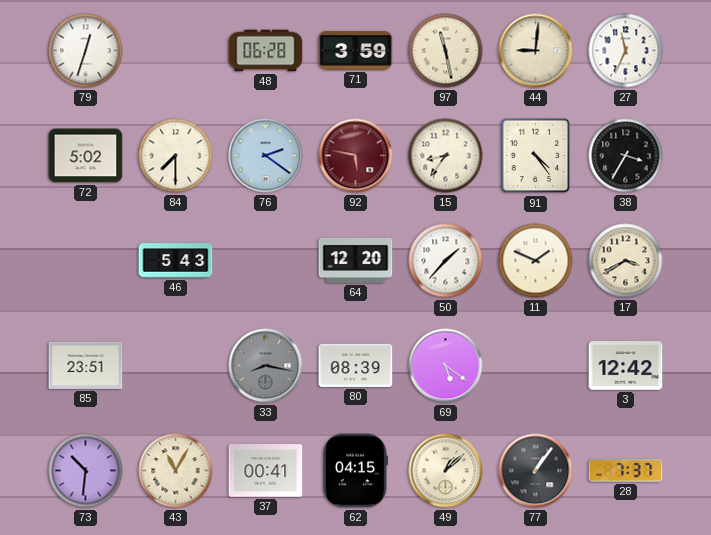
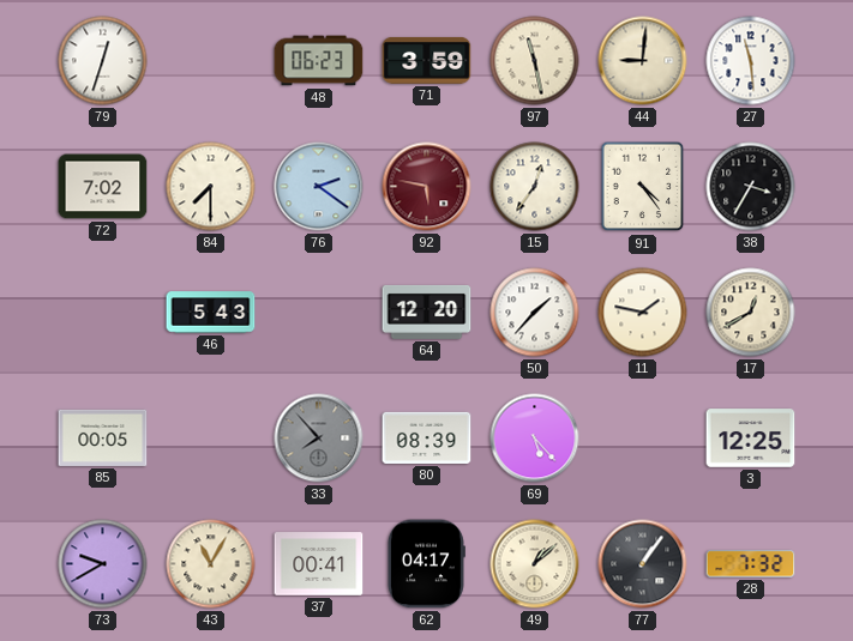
48: 06:28 -> 06:23
27: 11:34 -> 11:29
72: 5:02 -> 7:02
15: 8:36 -> 12:36
11: 1:49 -> 1:47
17: 3:40 -> 12:40
85: 23:51 -> 00:05
33: 8:17 -> 7:53
69: 5:21 -> 5:23
3: 12:42 -> 12:25
73: 10:31 -> 9:40
62: 04:15 -> 04:17
28: 7:37 -> 7:32
